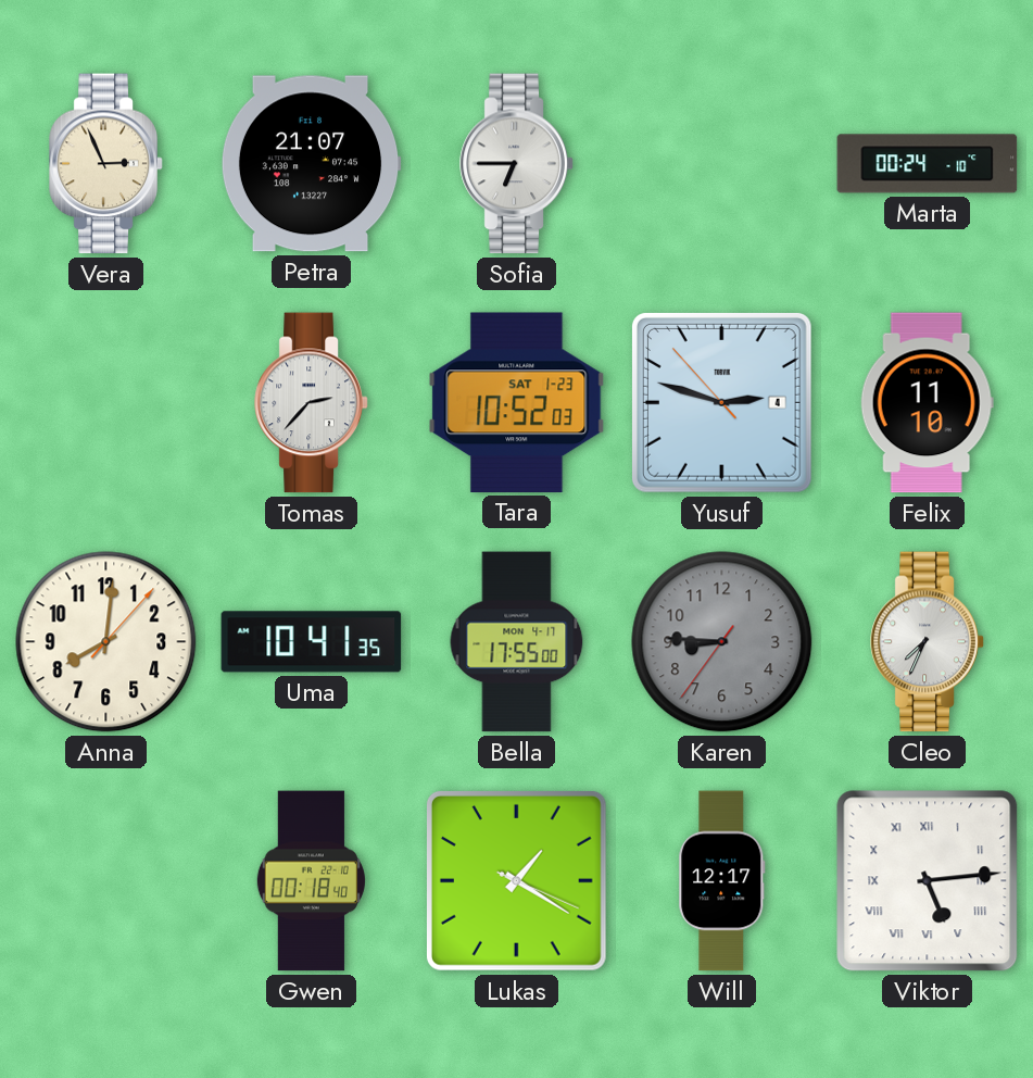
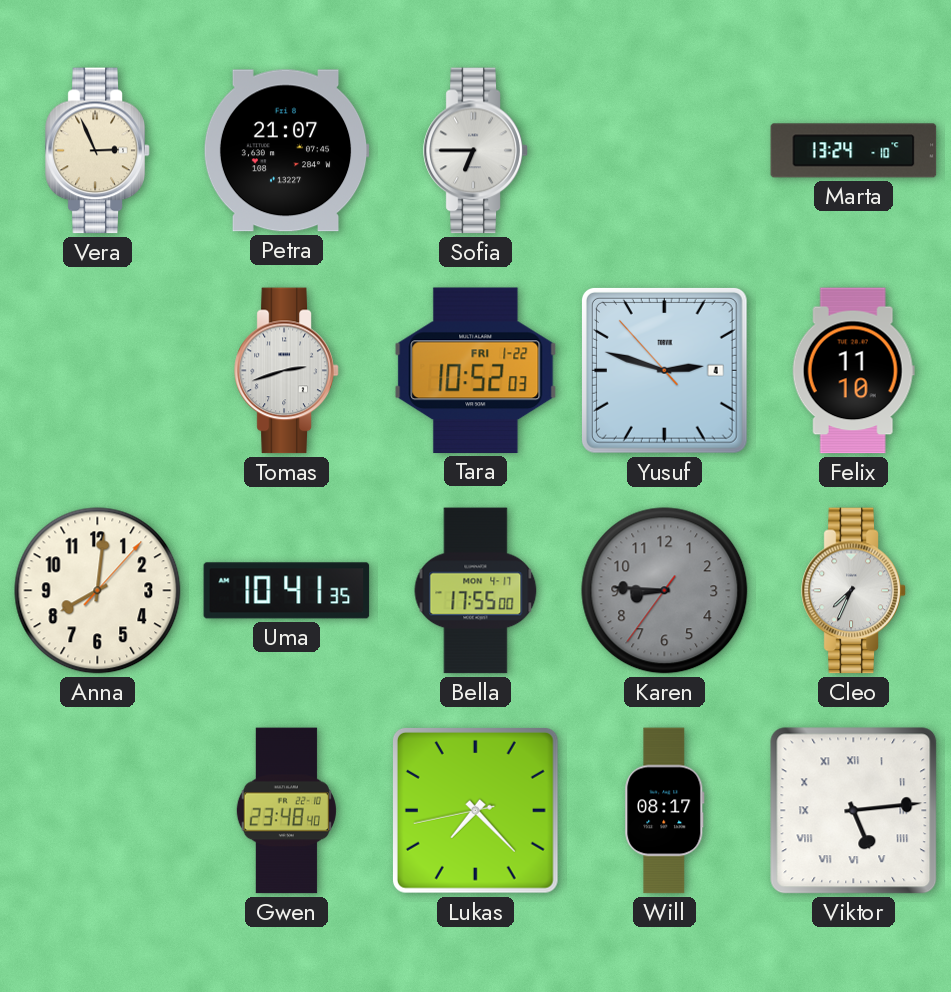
Marta: 00:24 -> 13:24
Tomas: 2:37 -> 2:42
Tara date: SAT 1-23 -> FRI 1-22
Gwen: 00:18 -> 23:48
Lukas: 1:20 -> 7:22
Will: 12:17 -> 08:17
